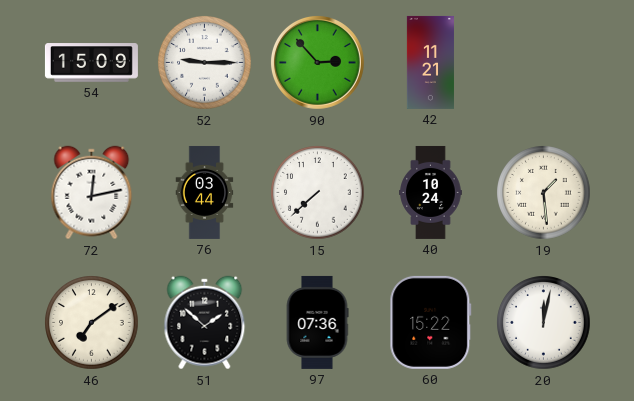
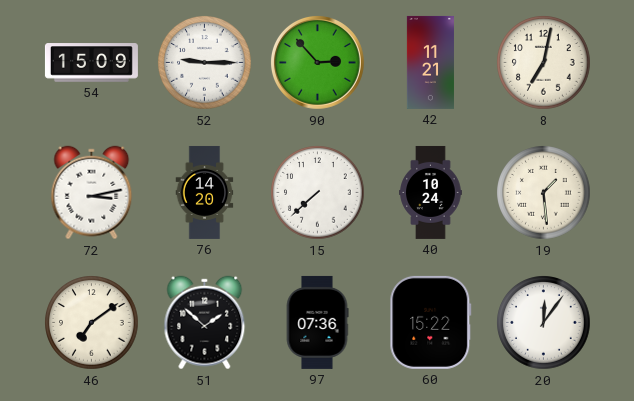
8: none -> 7:02
72: 12:13 -> 3:13
76: 03:44 -> 14:20
20: 12:02 -> 12:06
